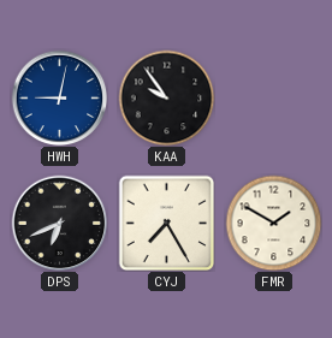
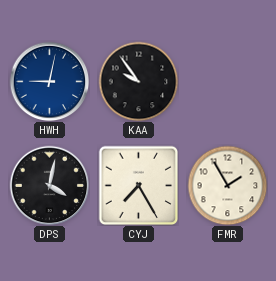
DPS: 6:41 -> 4:02
FMR: 1:50 -> 1:55
